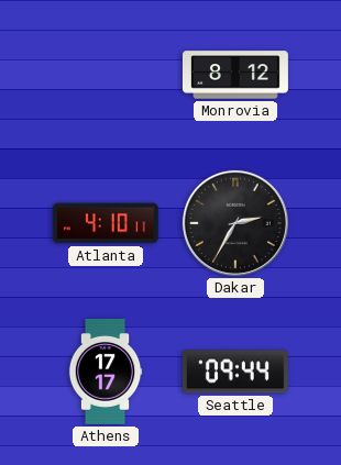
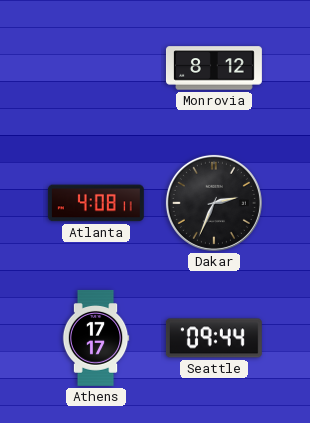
Atlanta: 4:10 -> 4:08
Dakar: 2:35 -> 2:34
